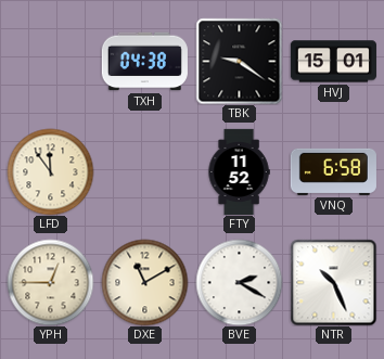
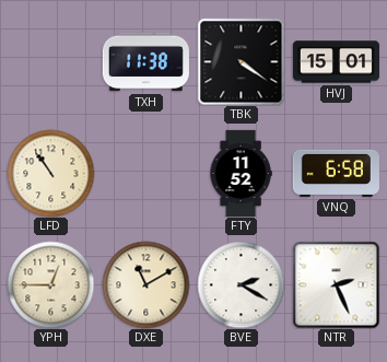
TXH: 04:38 -> 11:38
TBK: 9:21 -> 4:21
LFD: 11:54 -> 10:54
NTR: 10:26 -> 2:26
